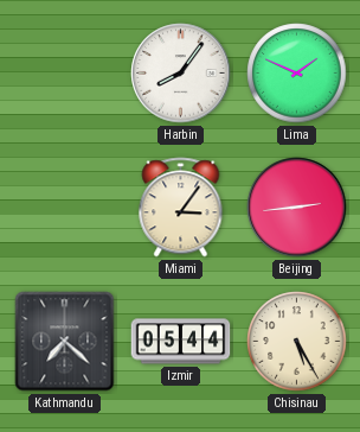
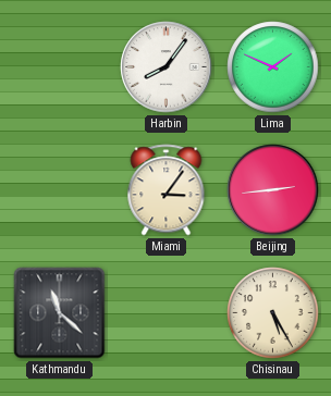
Kathmandu: 7:22 -> 11:22
Izmir: 05:44 -> none
